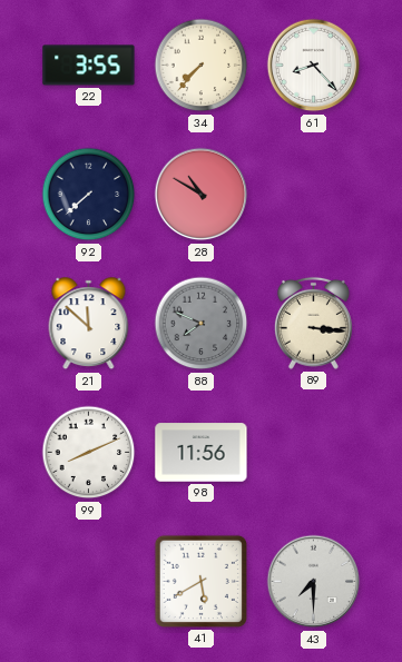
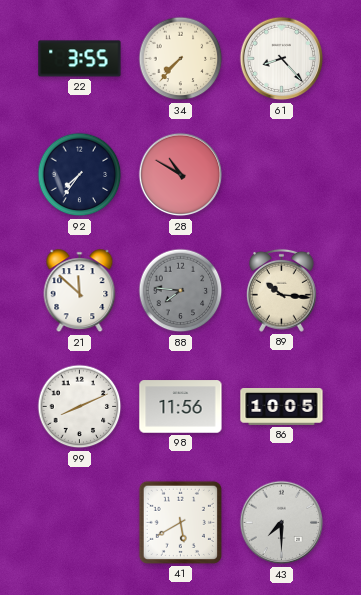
92: 7:38 -> 7:36
88: 7:49 -> 7:46
89: 3:16 -> 10:16
86: none -> 10:05
